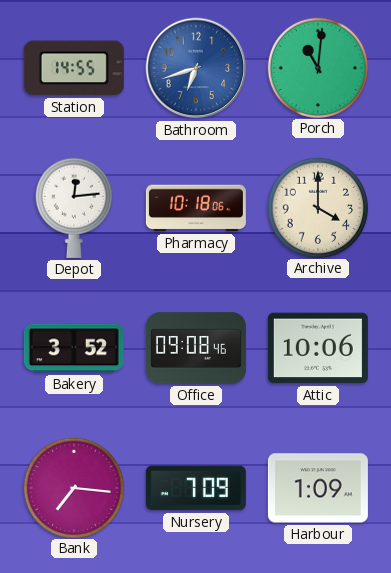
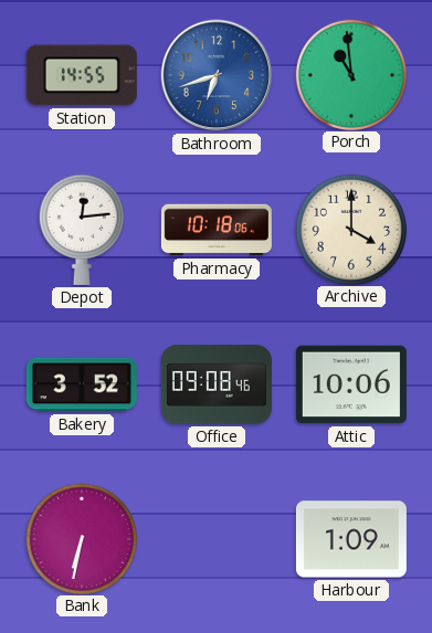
Porch: 11:01 -> 10:59
Bank: 7:16 -> 6:32
Nursery: 7:09 -> none
